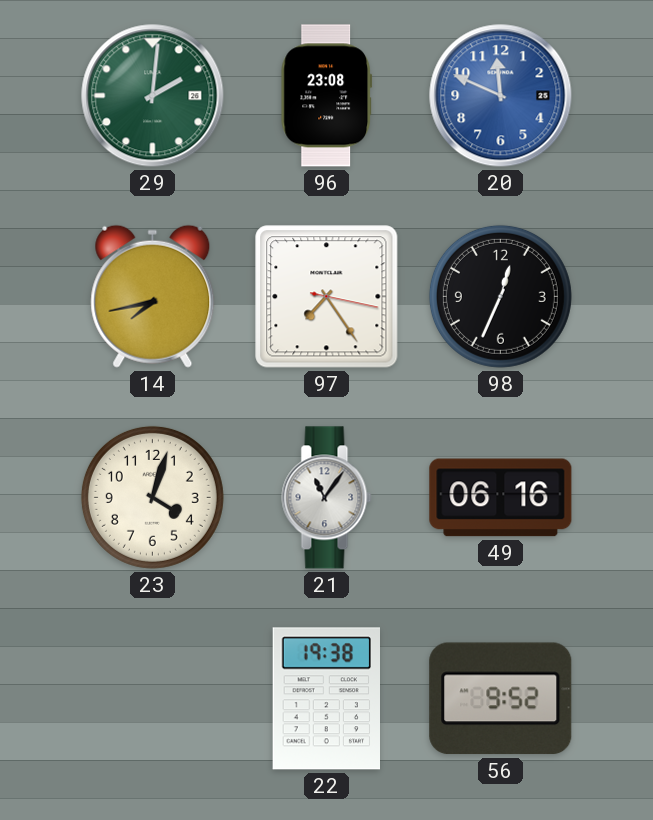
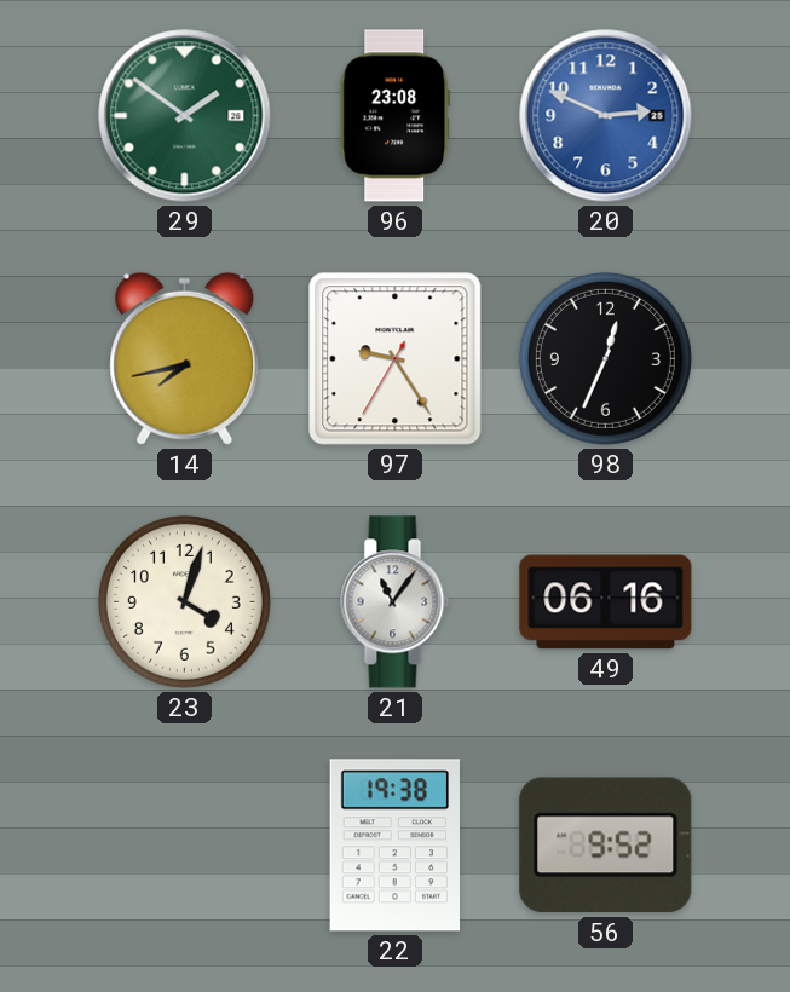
29: 2:01 -> 1:51
20: 11:49 -> 2:49
97: 7:24 -> 9:24
